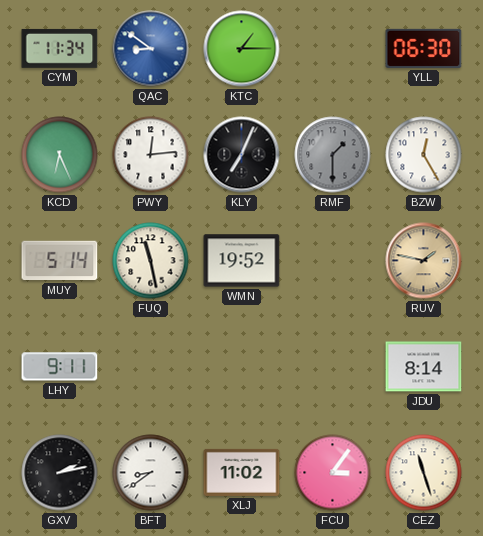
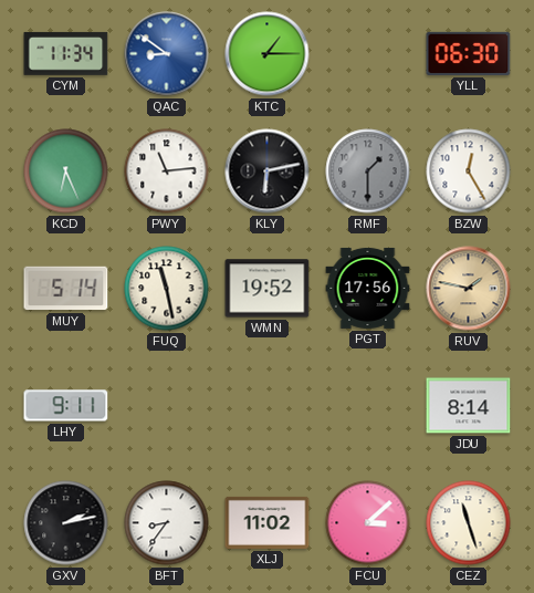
PWY: 12:14 -> 11:14
KLY: 7:04 -> 6:13
PGT: none -> 17:56
BFT: 8:39 -> 8:36
FCU: 3:06 -> 3:08
